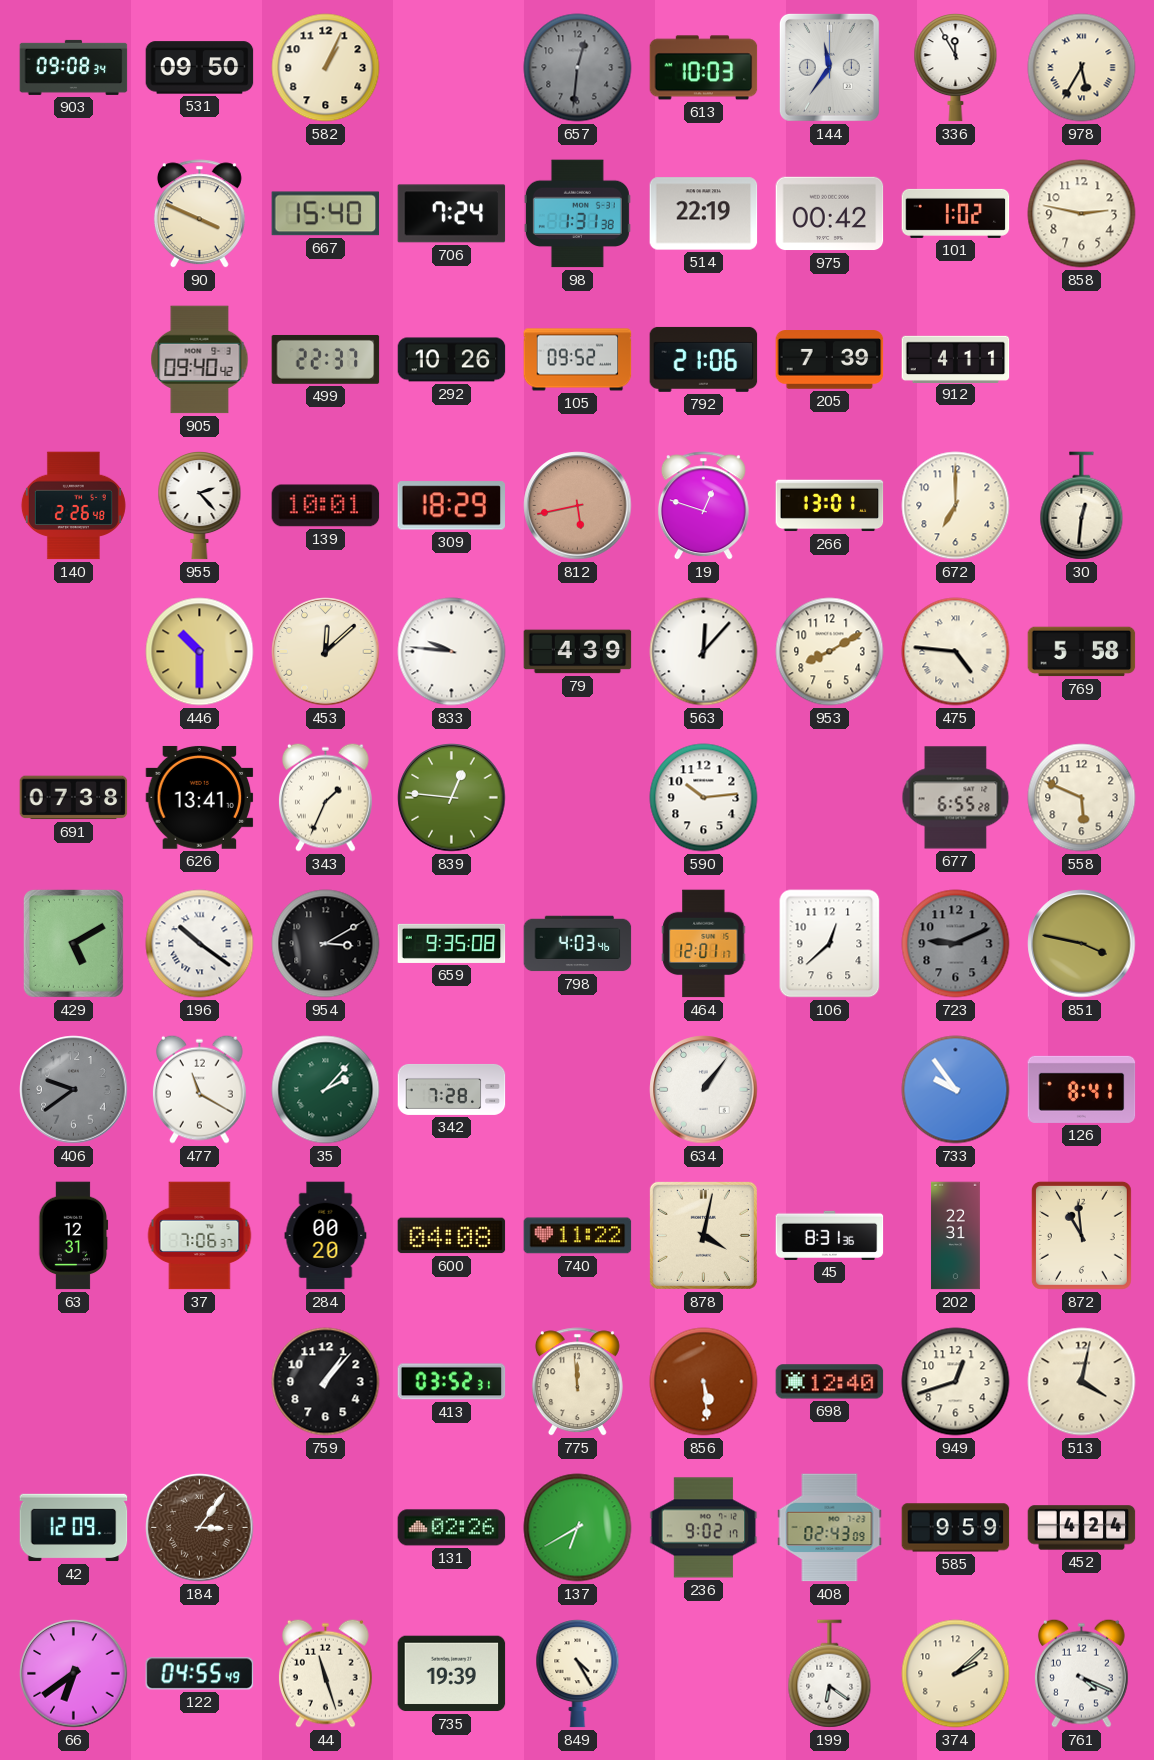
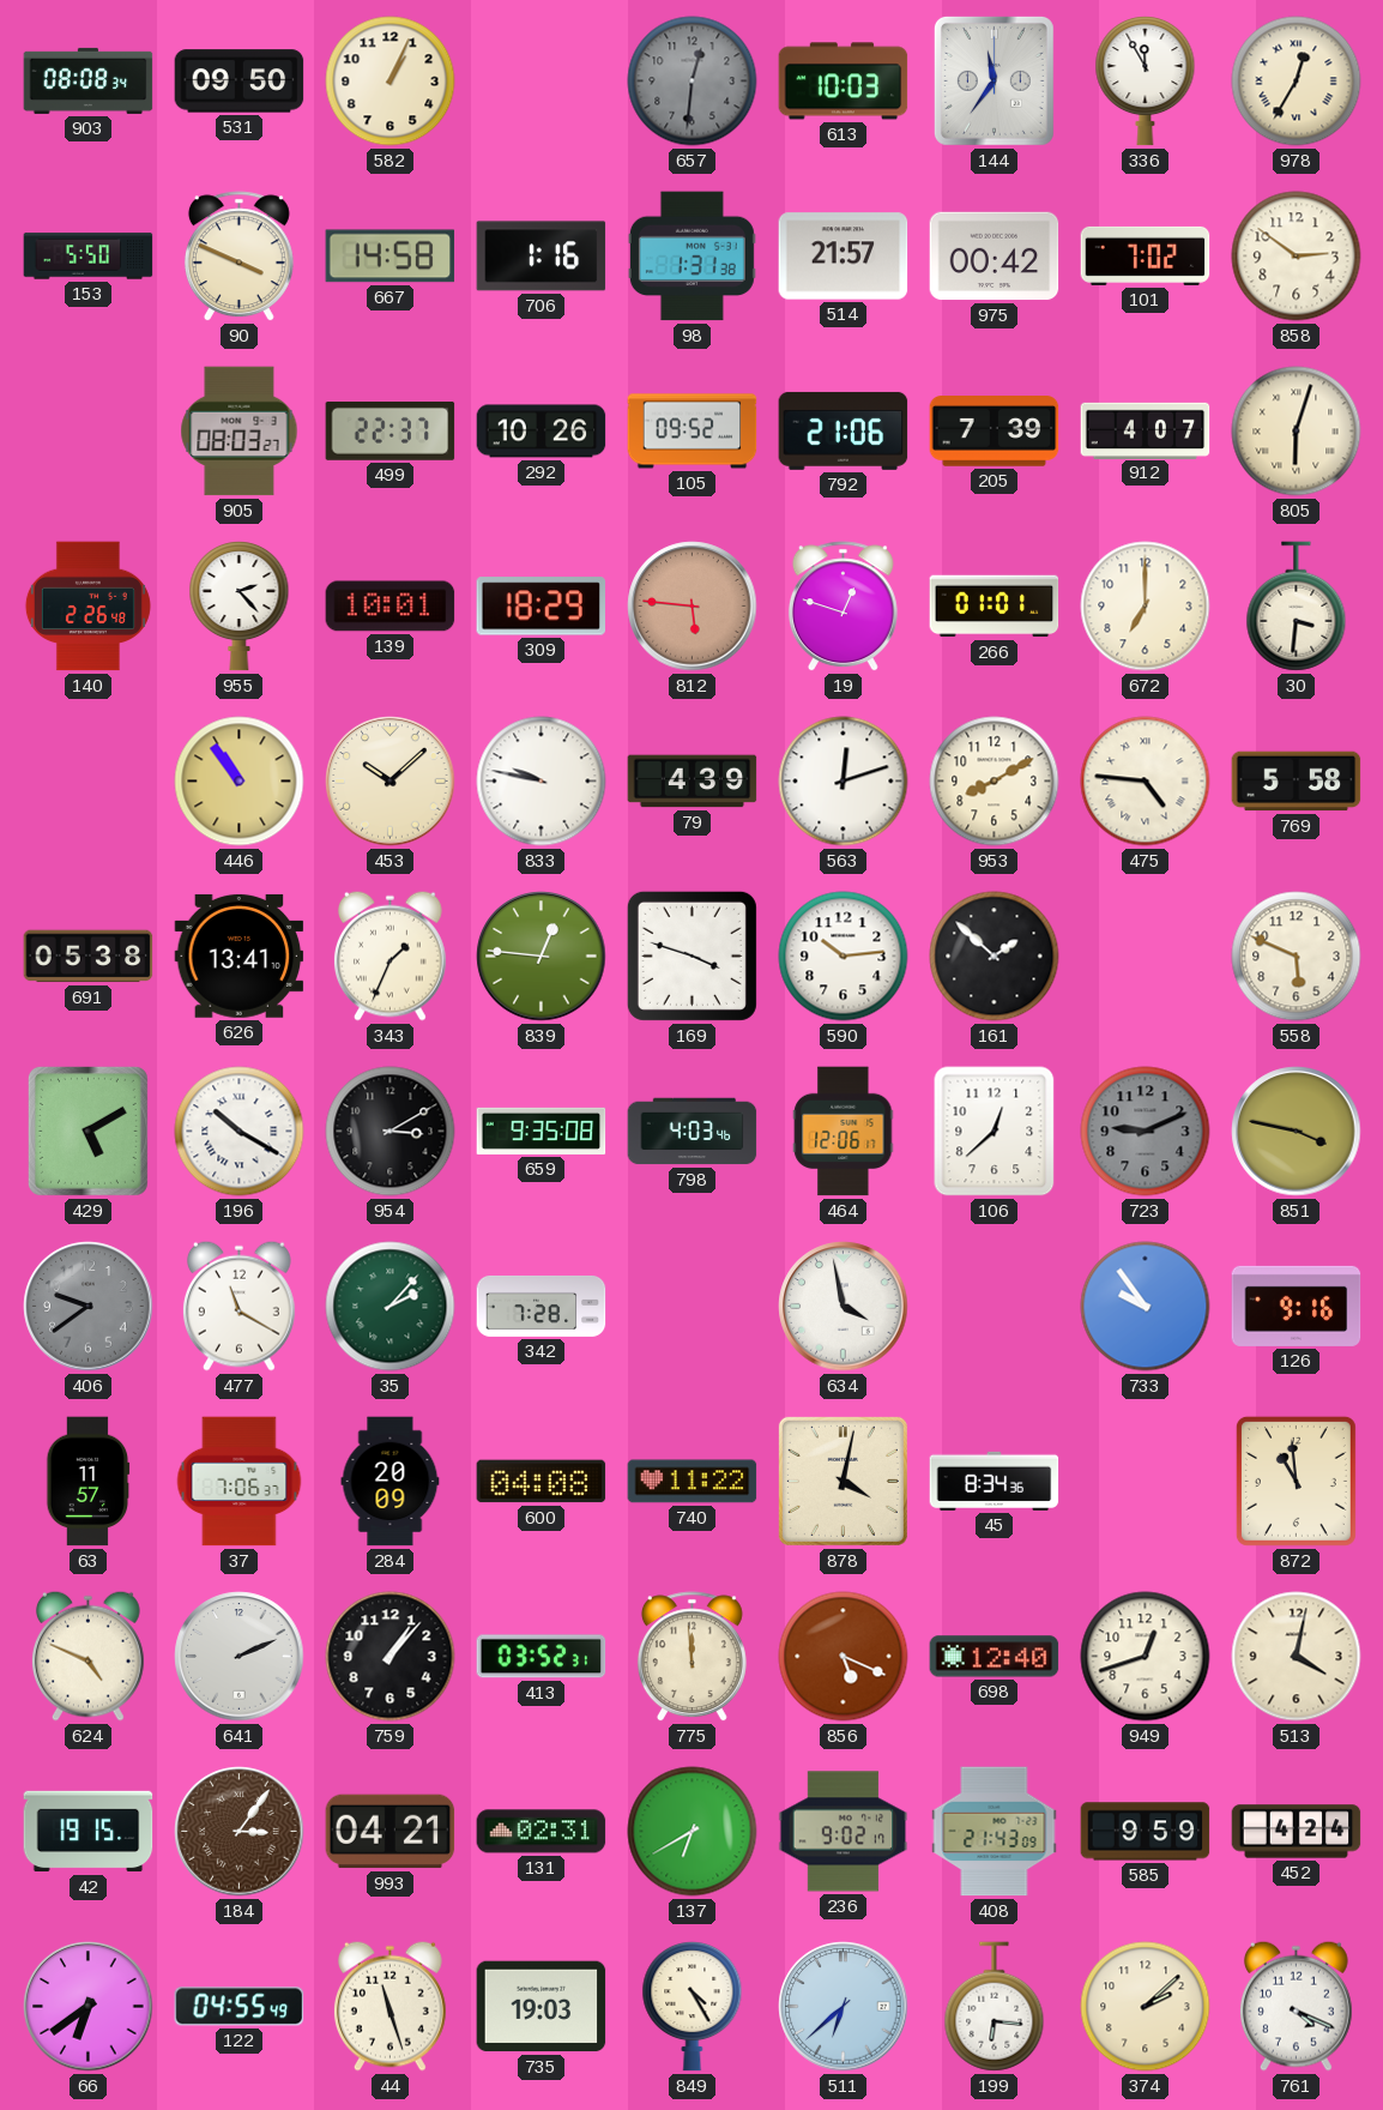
903: 09:08 -> 08:08
978: 5:35 -> 12:35
153: none -> 5:50
667: 15:40 -> 14:58
706: 7:24 -> 1:16
514: 22:19 -> 21:57
101: 1:02 -> 7:02
858: 2:47 -> 2:51
905: 09:40 -> 08:03
912: 4:11 -> 4:07
805: none -> 6:03
812: 5:43 -> 5:46
266: 13:01 -> 01:01
30: 12:31 -> 3:31
446: 10:30 -> 10:54
453: 12:08 -> 10:08
833: 9:46 -> 9:47
563: 12:07 -> 12:12
691: 07:38 -> 05:38
169: none -> 3:48
161: none -> 1:52
677: 6:55 -> none
196: 10:21 -> 10:20
464: 12:01 -> 12:06
634: 1:06 -> 3:58
126: 8:41 -> 9:16
63: 12:31 -> 11:57
284: 00:20 -> 20:09
45: 8:31 -> 8:34
202: 22:31 -> none
624: none -> 4:49
641: none -> 2:11
856: 5:29 -> 5:19
42: 12:09 -> 19:15
993: none -> 04:21
131: 02:26 -> 02:31
408: 02:43 -> 21:43
735: 19:39 -> 19:03
511: none -> 6:38
199: 6:21 -> 6:16
